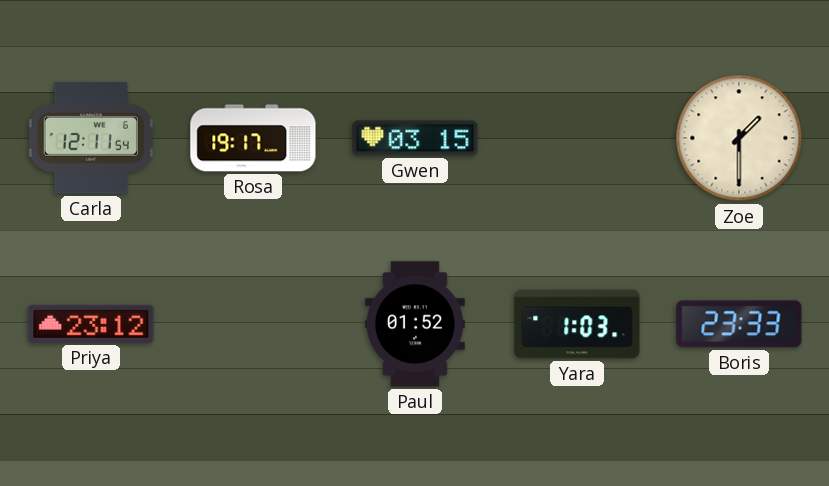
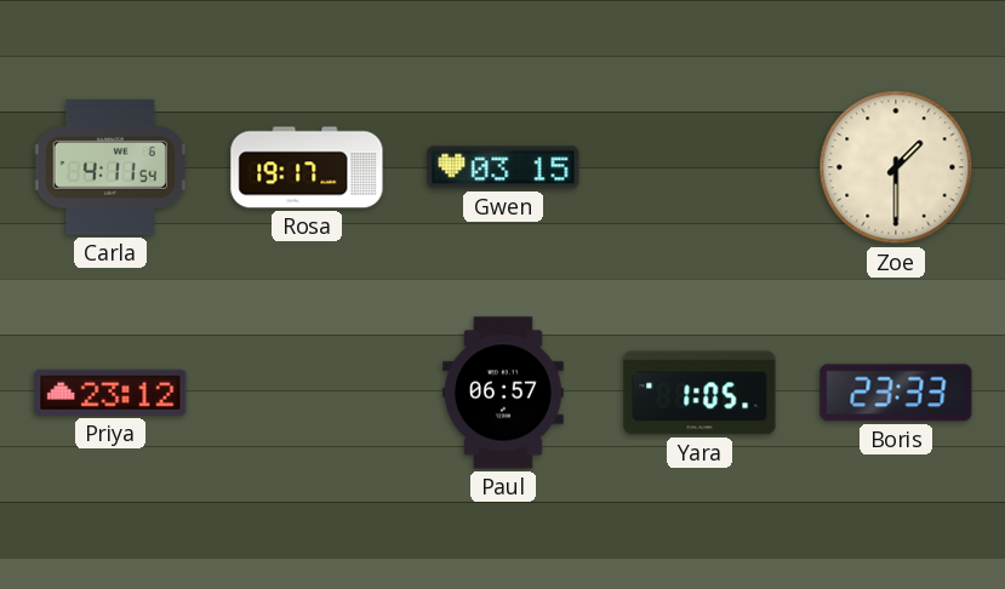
Carla: 12:11 -> 4:11
Paul: 01:52 -> 06:57
Yara: 1:03 -> 1:05
